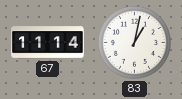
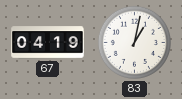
67: 11:14 -> 04:19
